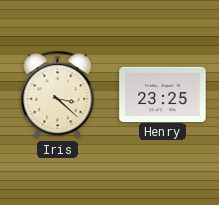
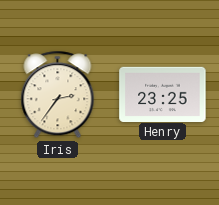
Iris: 3:22 -> 2:36
